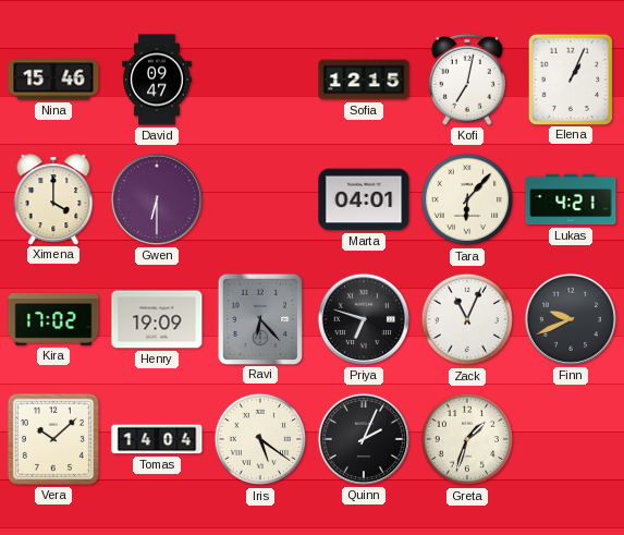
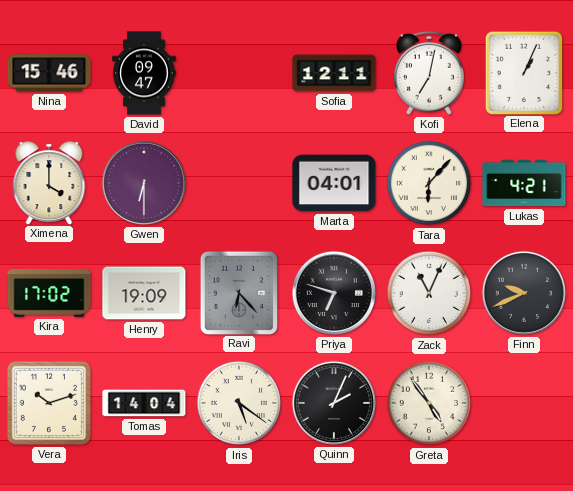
Sofia: 12:15 -> 12:11
Vera: 10:08 -> 10:12
Greta: 1:33 -> 4:54
